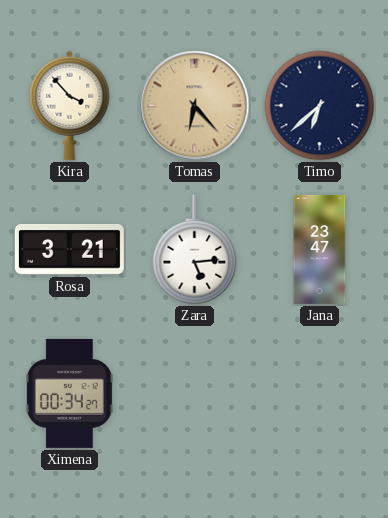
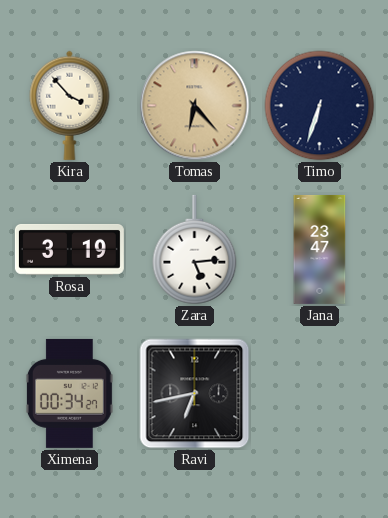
Timo: 6:38 -> 6:33
Rosa: 3:21 -> 3:19
Ravi: none -> 6:43
